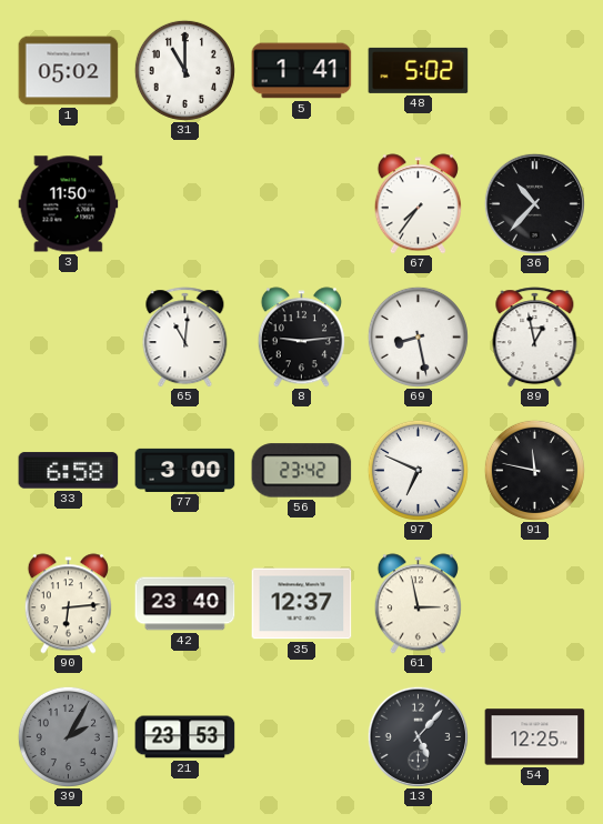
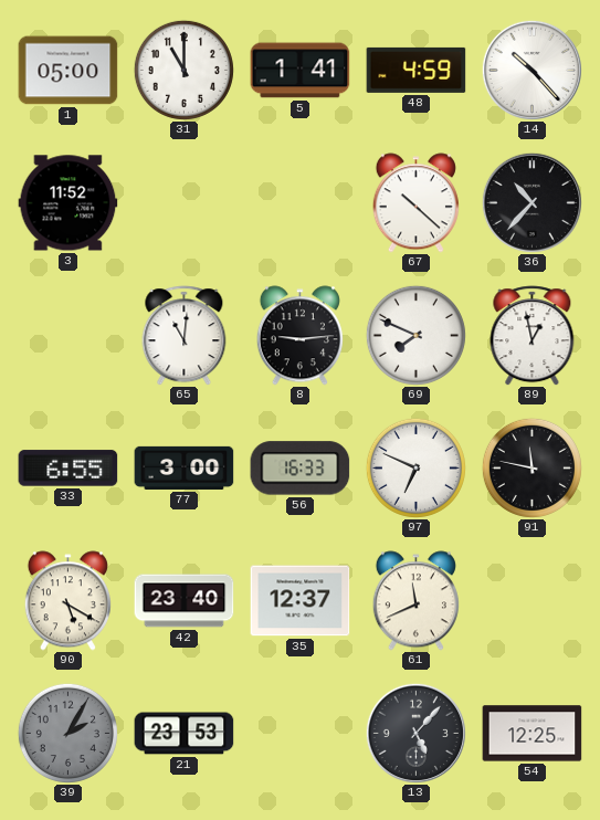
1: 05:02 -> 05:00
48: 5:02 -> 4:59
14: none -> 10:23
3: 11:50 -> 11:52
67: 7:36 -> 10:22
69: 8:28 -> 7:49
33: 6:58 -> 6:55
56: 23:42 -> 16:33
90: 6:14 -> 5:20
61: 2:58 -> 11:41
